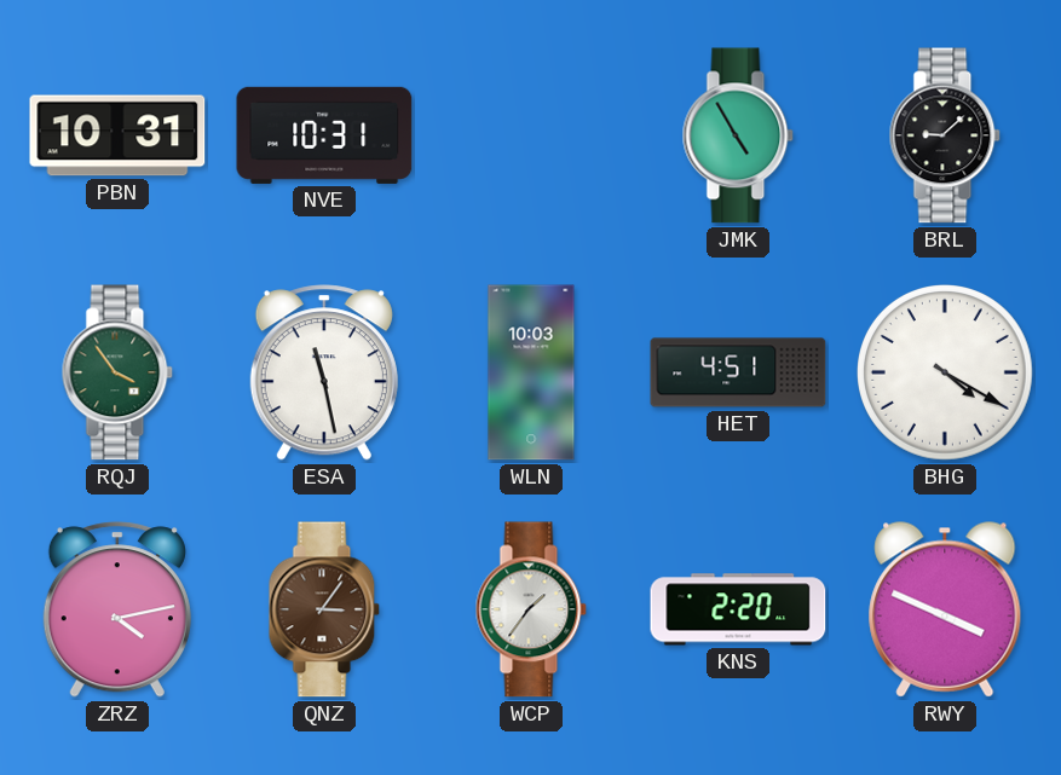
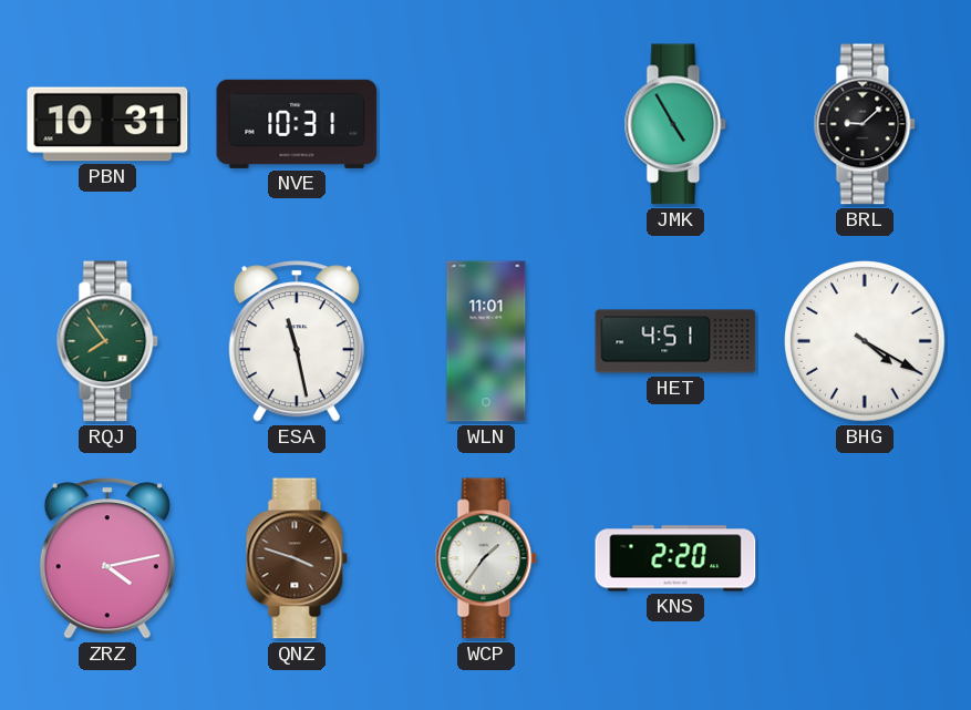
RQJ: 3:54 -> 7:54
WLN: 10:03 -> 11:01
QNZ: 3:06 -> 3:48
RWY: 3:49 -> none
